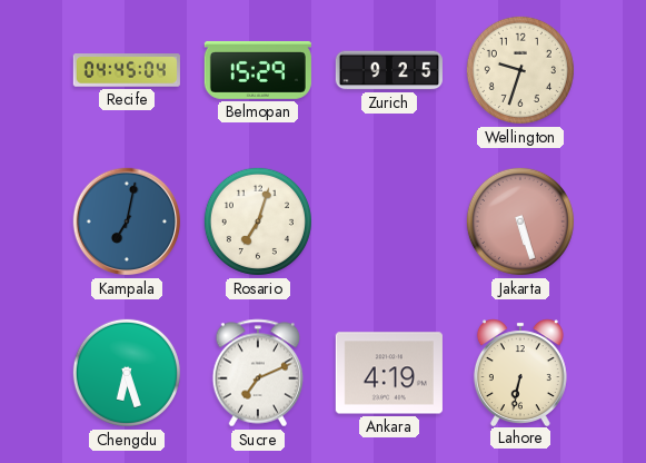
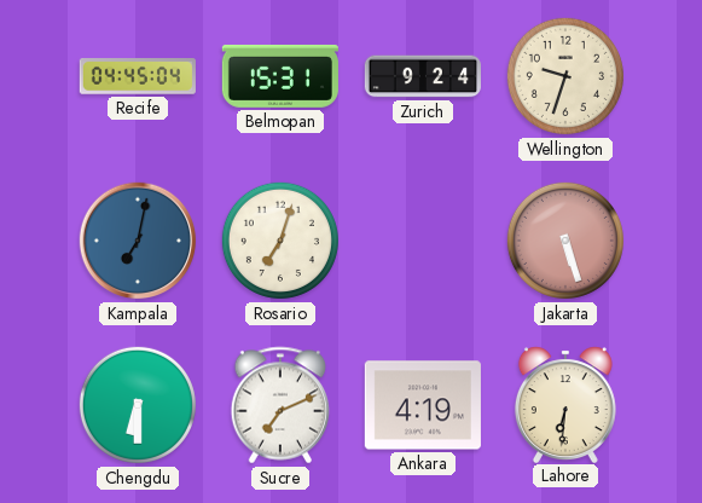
Belmopan: 15:29 -> 15:31
Zurich: 9:25 -> 9:24
Chengdu: 6:27 -> 6:30
Lahore: 6:32 -> 6:31
